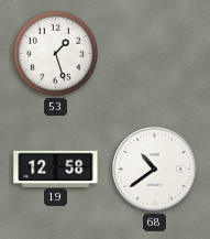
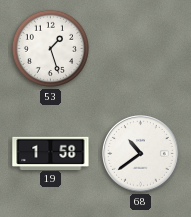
19: 12:58 -> 1:58
